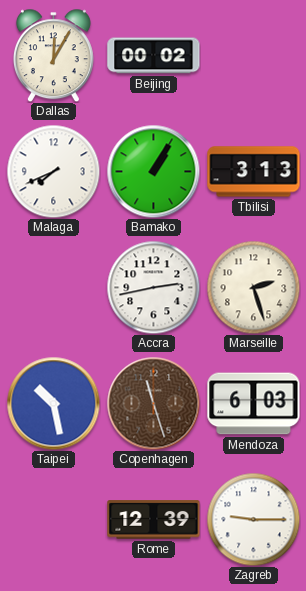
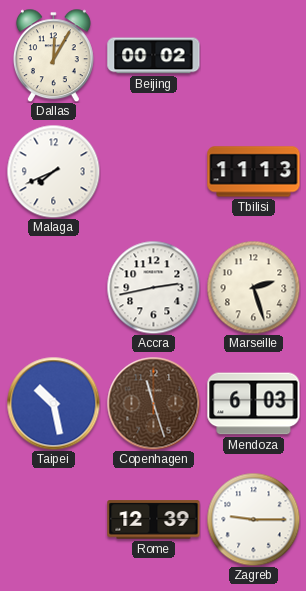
Bamako: 1:05 -> none
Tbilisi: 3:13 -> 11:13
